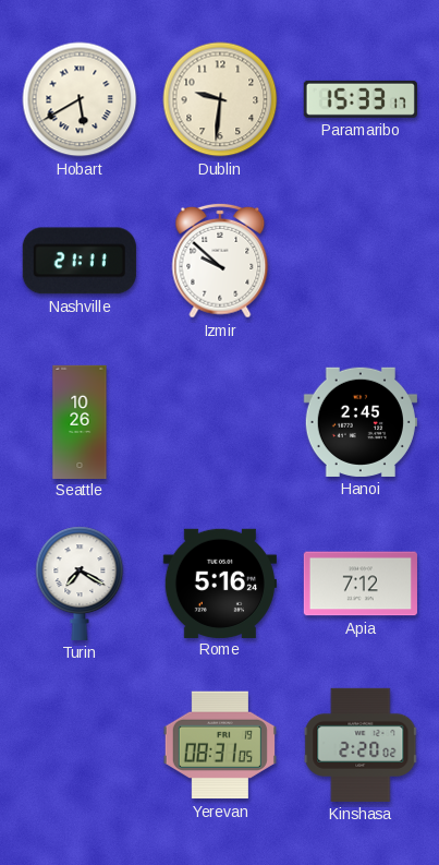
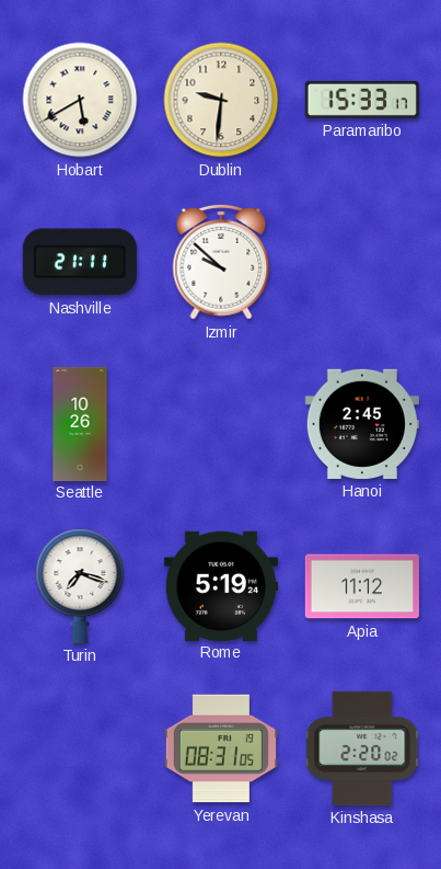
Turin: 7:20 -> 7:18
Rome: 5:16 -> 5:19
Apia: 7:12 -> 11:12
